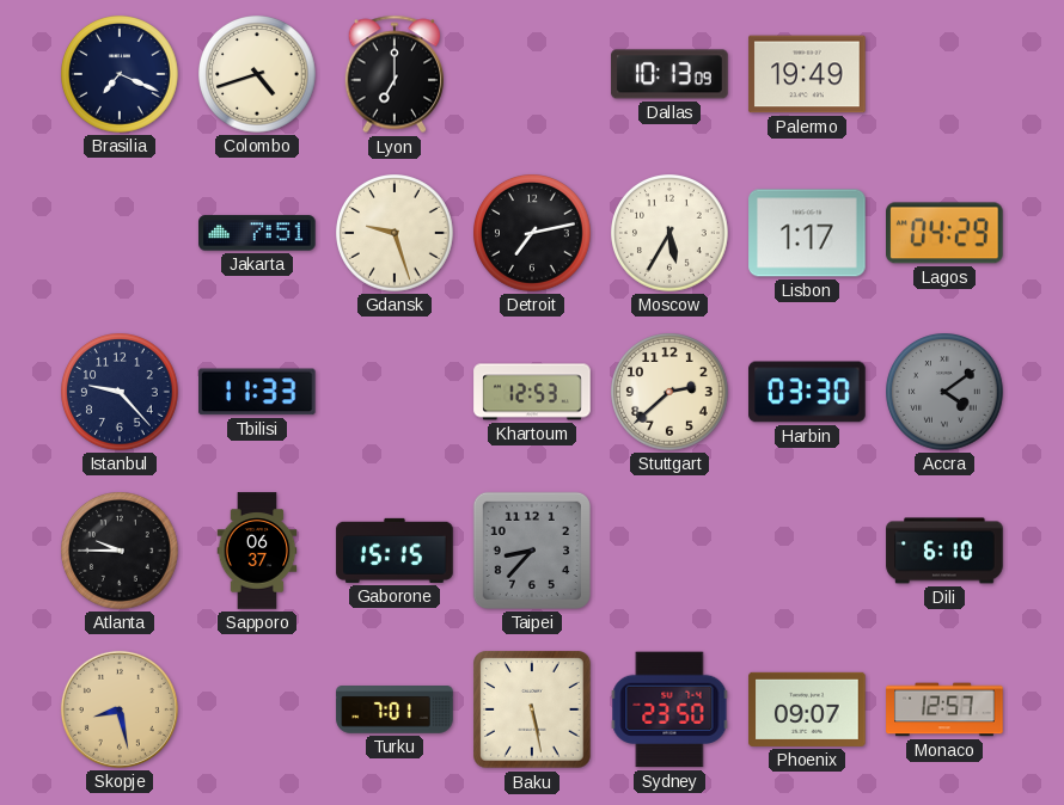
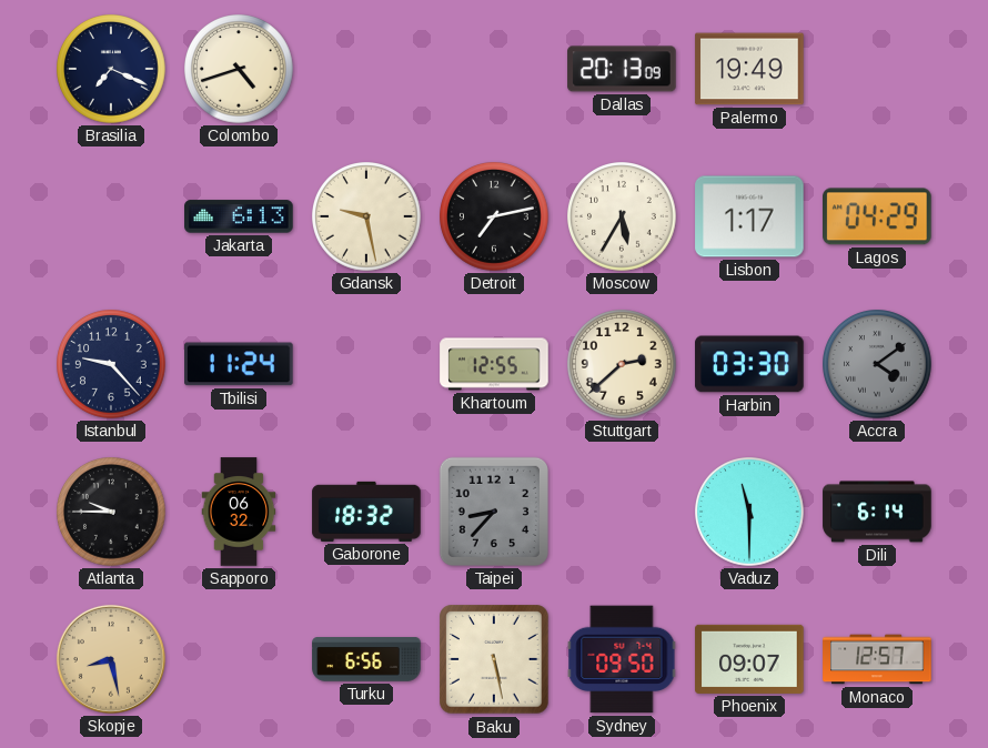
Lyon: 7:00 -> none
Dallas: 10:13 -> 20:13
Jakarta: 7:51 -> 6:13
Gdansk: 9:27 -> 9:28
Tbilisi: 11:33 -> 11:24
Khartoum: 12:53 -> 12:55
Sapporo: 06:37 -> 06:32
Gaborone: 15:15 -> 18:32
Vaduz: none -> 11:30
Dili: 6:10 -> 6:14
Turku: 7:01 -> 6:56
Sydney: 23:50 -> 09:50
